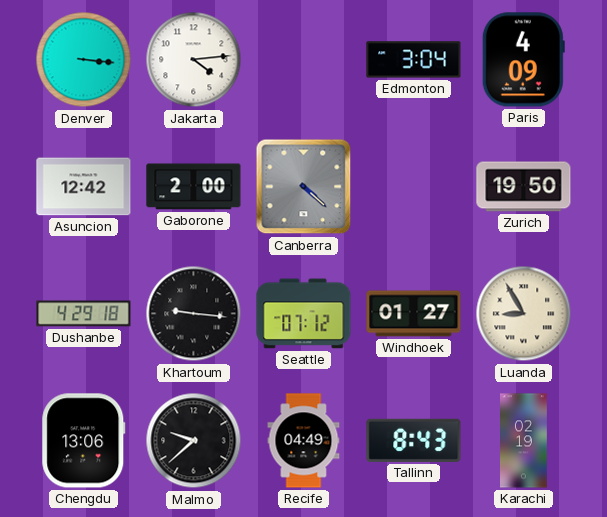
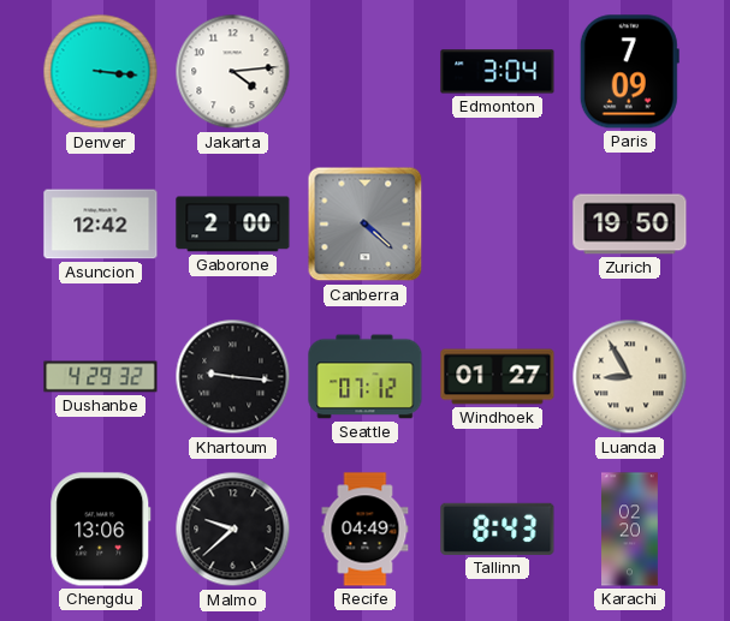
Paris: 4:09 -> 7:09
Dushanbe: 4:29:18 -> 4:29:32
Karachi: 02:19 -> 02:20
